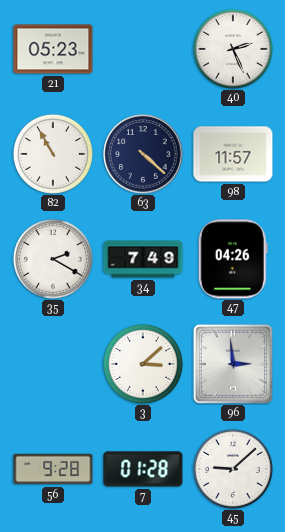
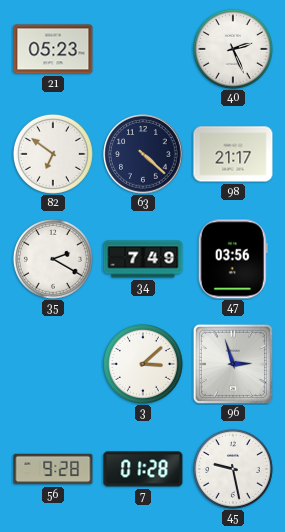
82: 10:55 -> 6:51
98: 11:57 -> 21:17
47: 04:26 -> 03:56
96: 2:59 -> 2:57
45: 9:08 -> 9:28
